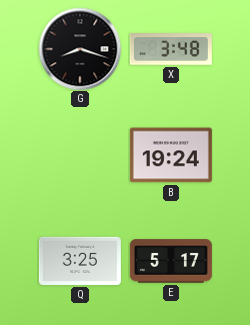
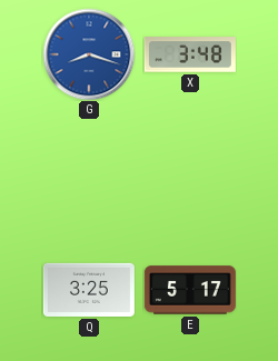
G dial: black -> blue
B: 19:24 -> none
